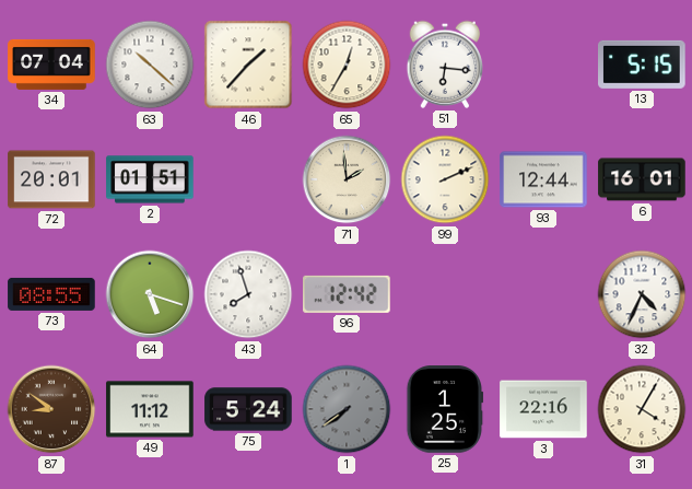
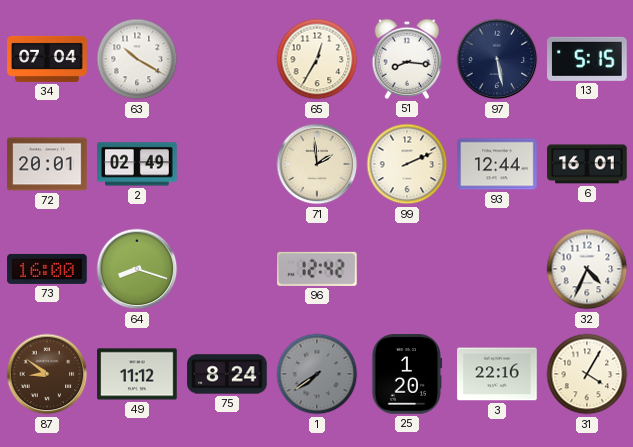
63: 10:22 -> 10:20
46: 1:37 -> none
51: 6:16 -> 8:16
97: none -> 5:28
2: 01:51 -> 02:49
73: 08:55 -> 16:00
64: 5:18 -> 8:18
43: 7:57 -> none
75: 5:24 -> 8:24
25: 1:25 -> 1:20
